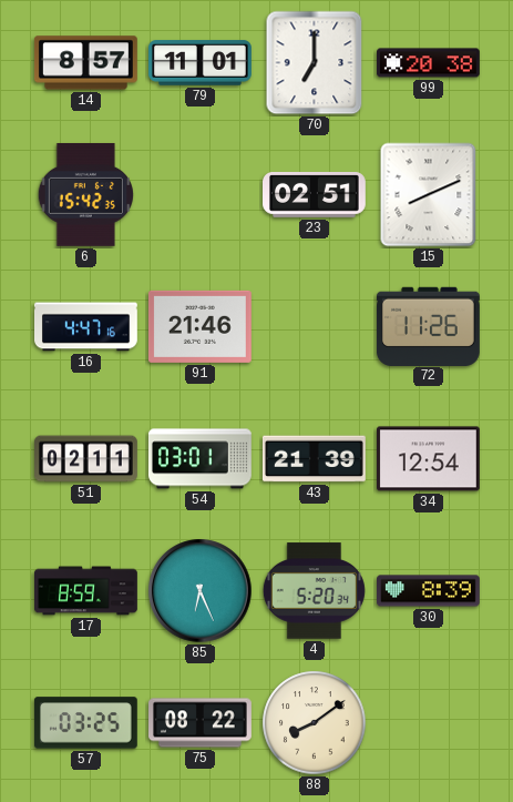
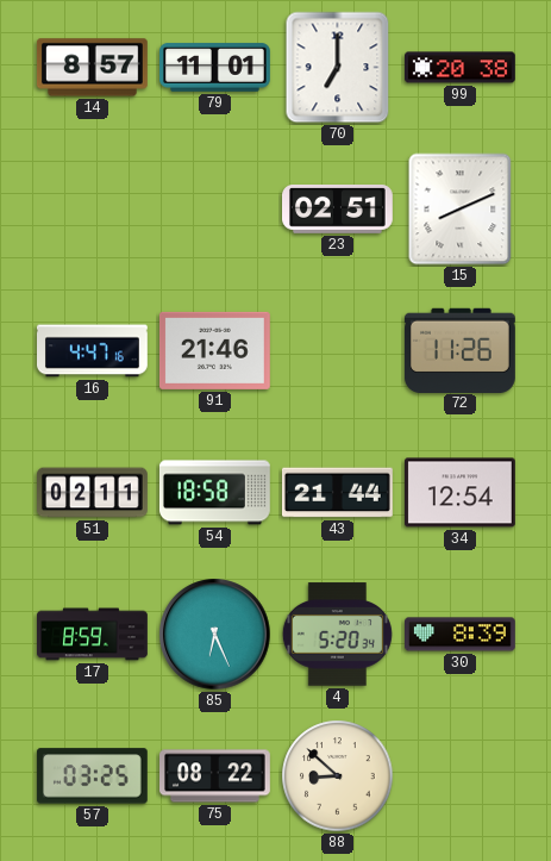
6: 15:42 -> none
54: 03:01 -> 18:58
43: 21:39 -> 21:44
88: 8:09 -> 8:52
